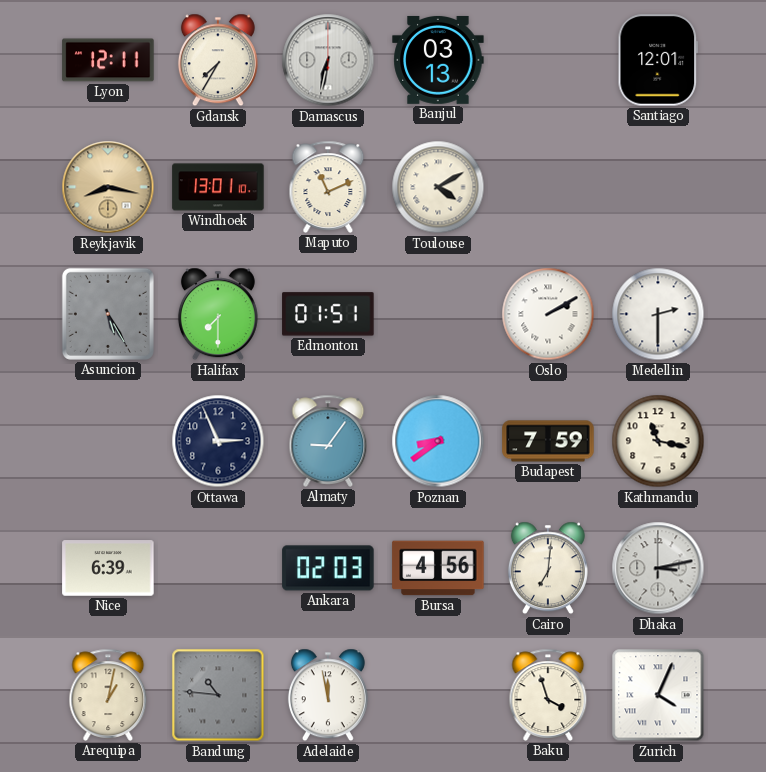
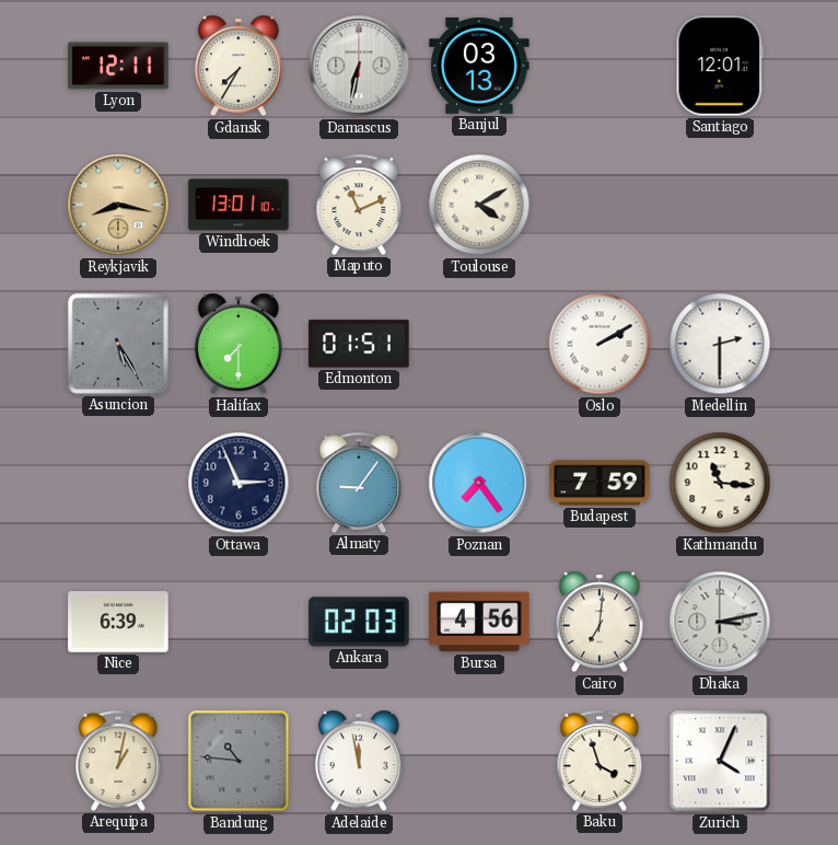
Poznan: 8:39 -> 7:24
Kathmandu: 11:17 -> 11:16
